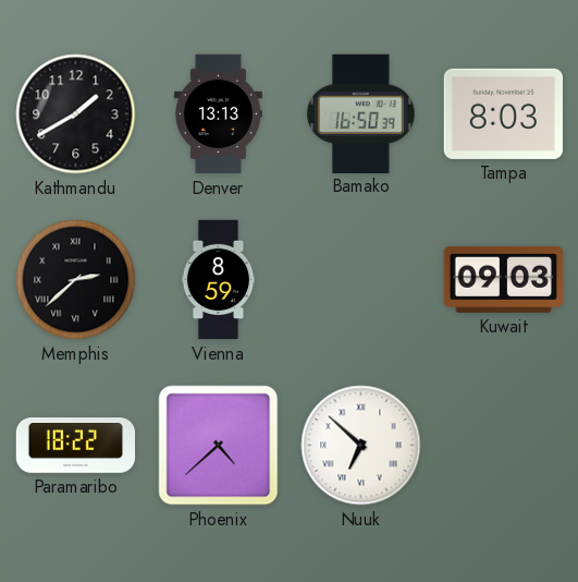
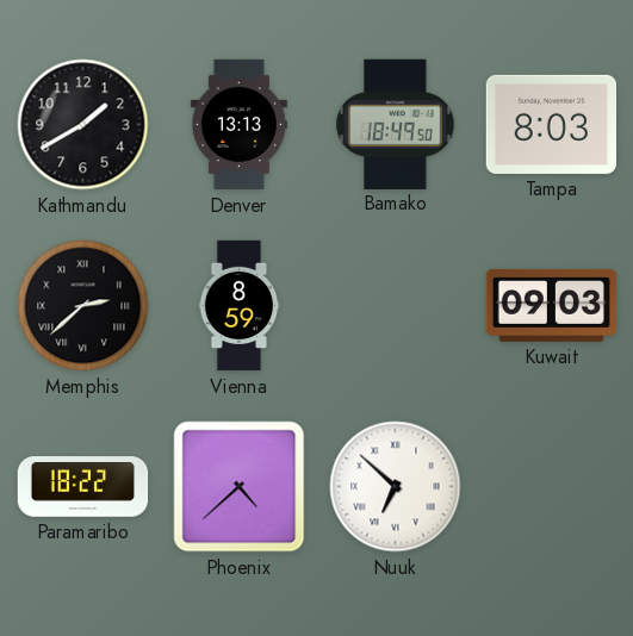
Bamako: 16:50 -> 18:49
